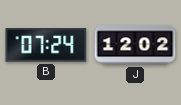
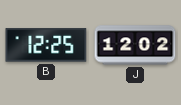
B: 07:24 -> 12:25
